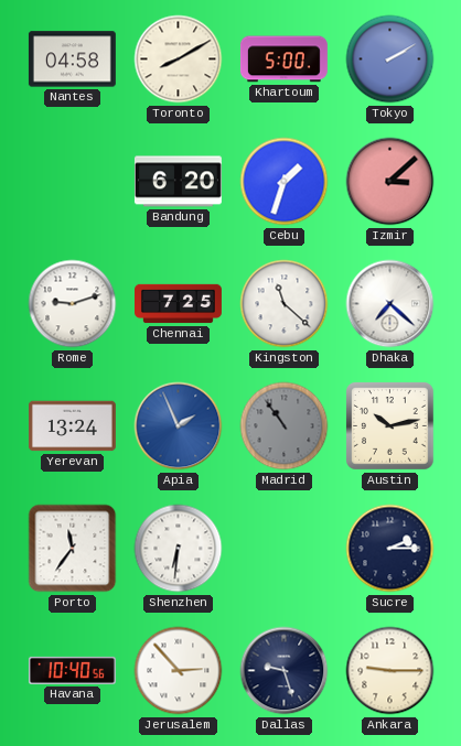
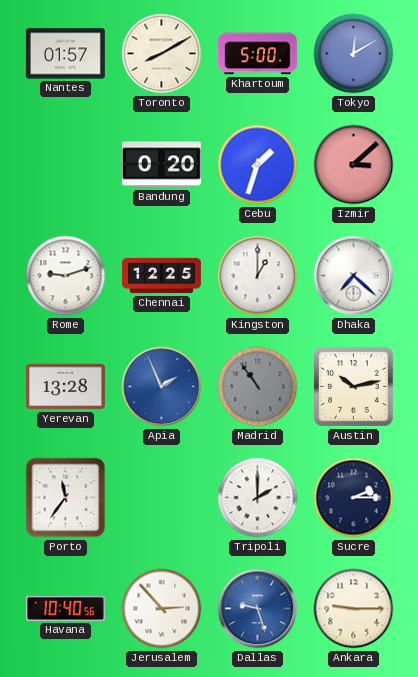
Nantes: 04:58 -> 01:57
Tokyo: 2:10 -> 12:10
Bandung: 6:20 -> 0:20
Chennai: 7:25 -> 12:25
Kingston: 11:22 -> 1:00
Yerevan: 13:24 -> 13:28
Shenzhen: 6:31 -> none
Tripoli: none -> 2:00
Dallas dial: navy -> blue
